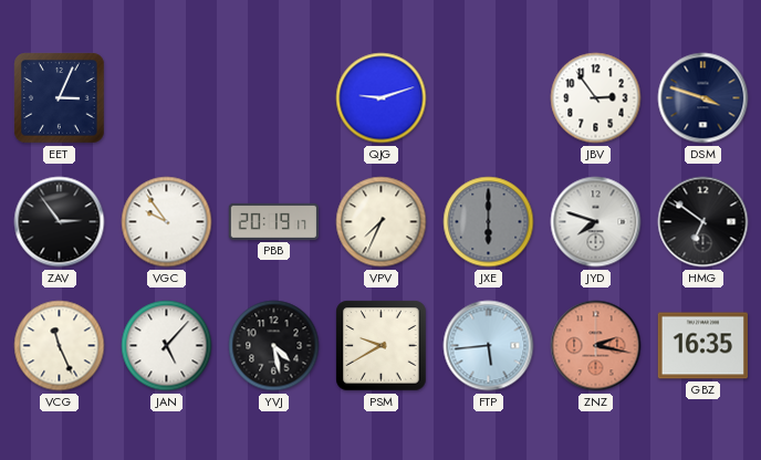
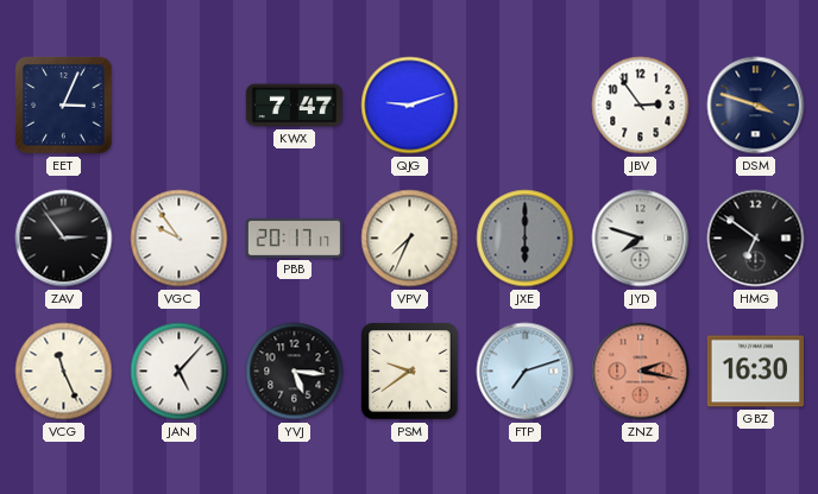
KWX: none -> 7:47
PBB: 20:19 -> 20:17
YVJ: 4:28 -> 5:16
PSM: 9:40 -> 9:39
FTP: 5:44 -> 7:12
GBZ: 16:35 -> 16:30
